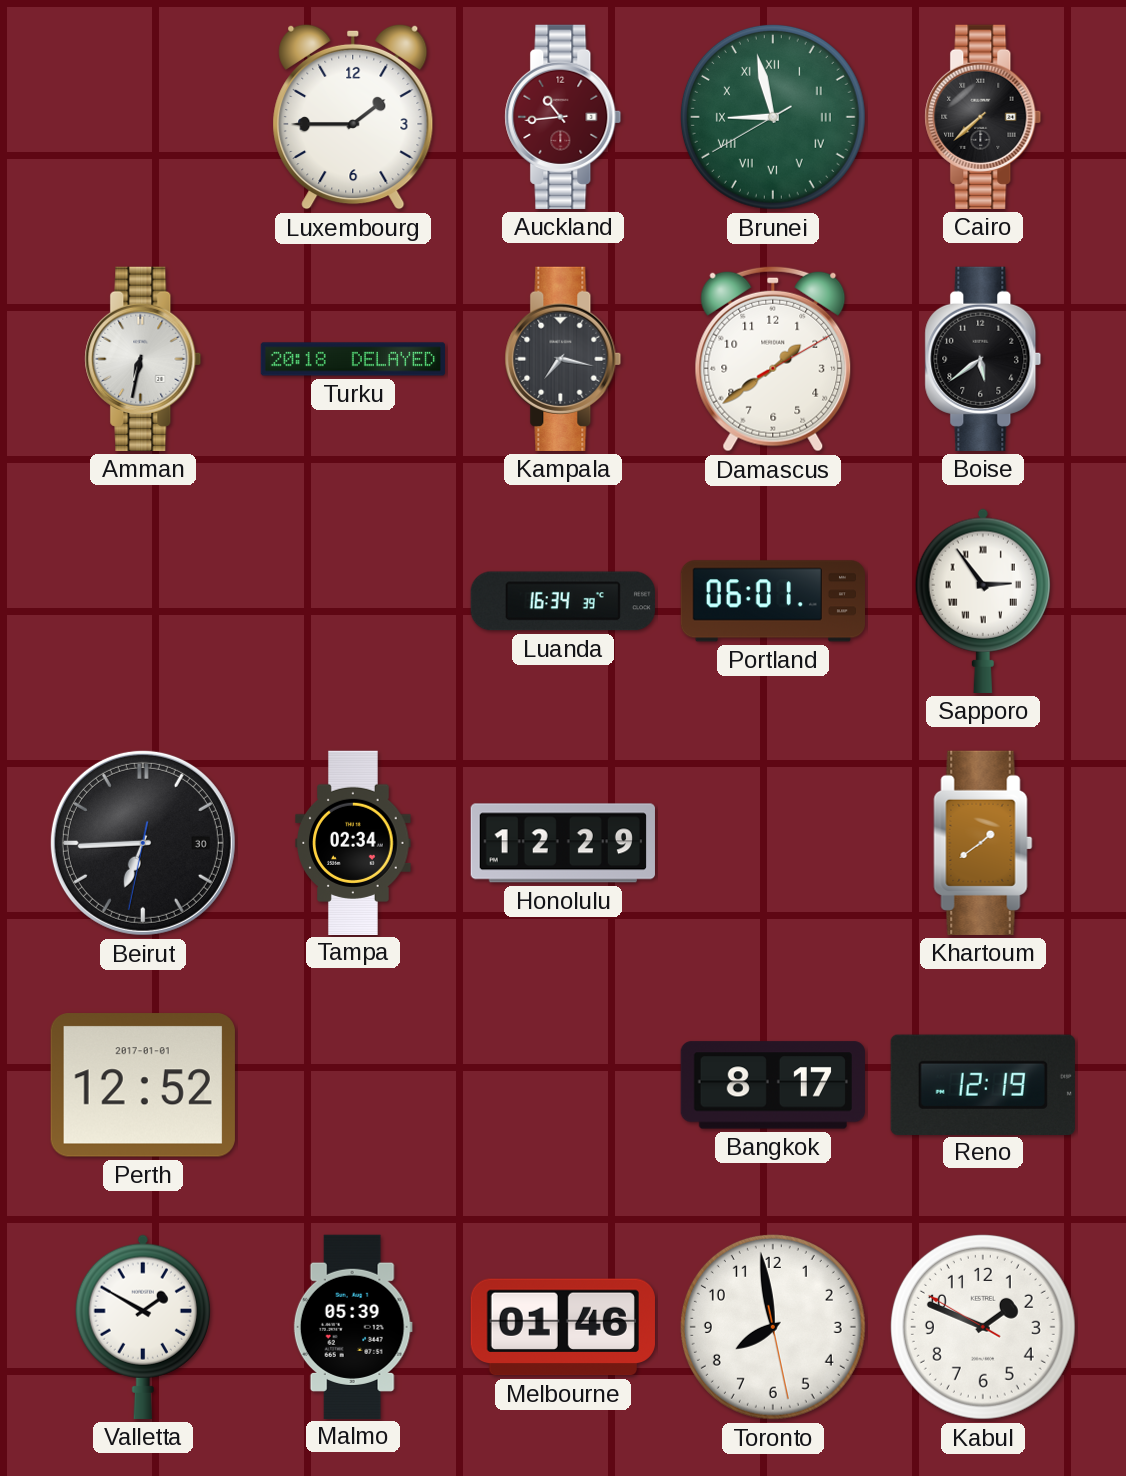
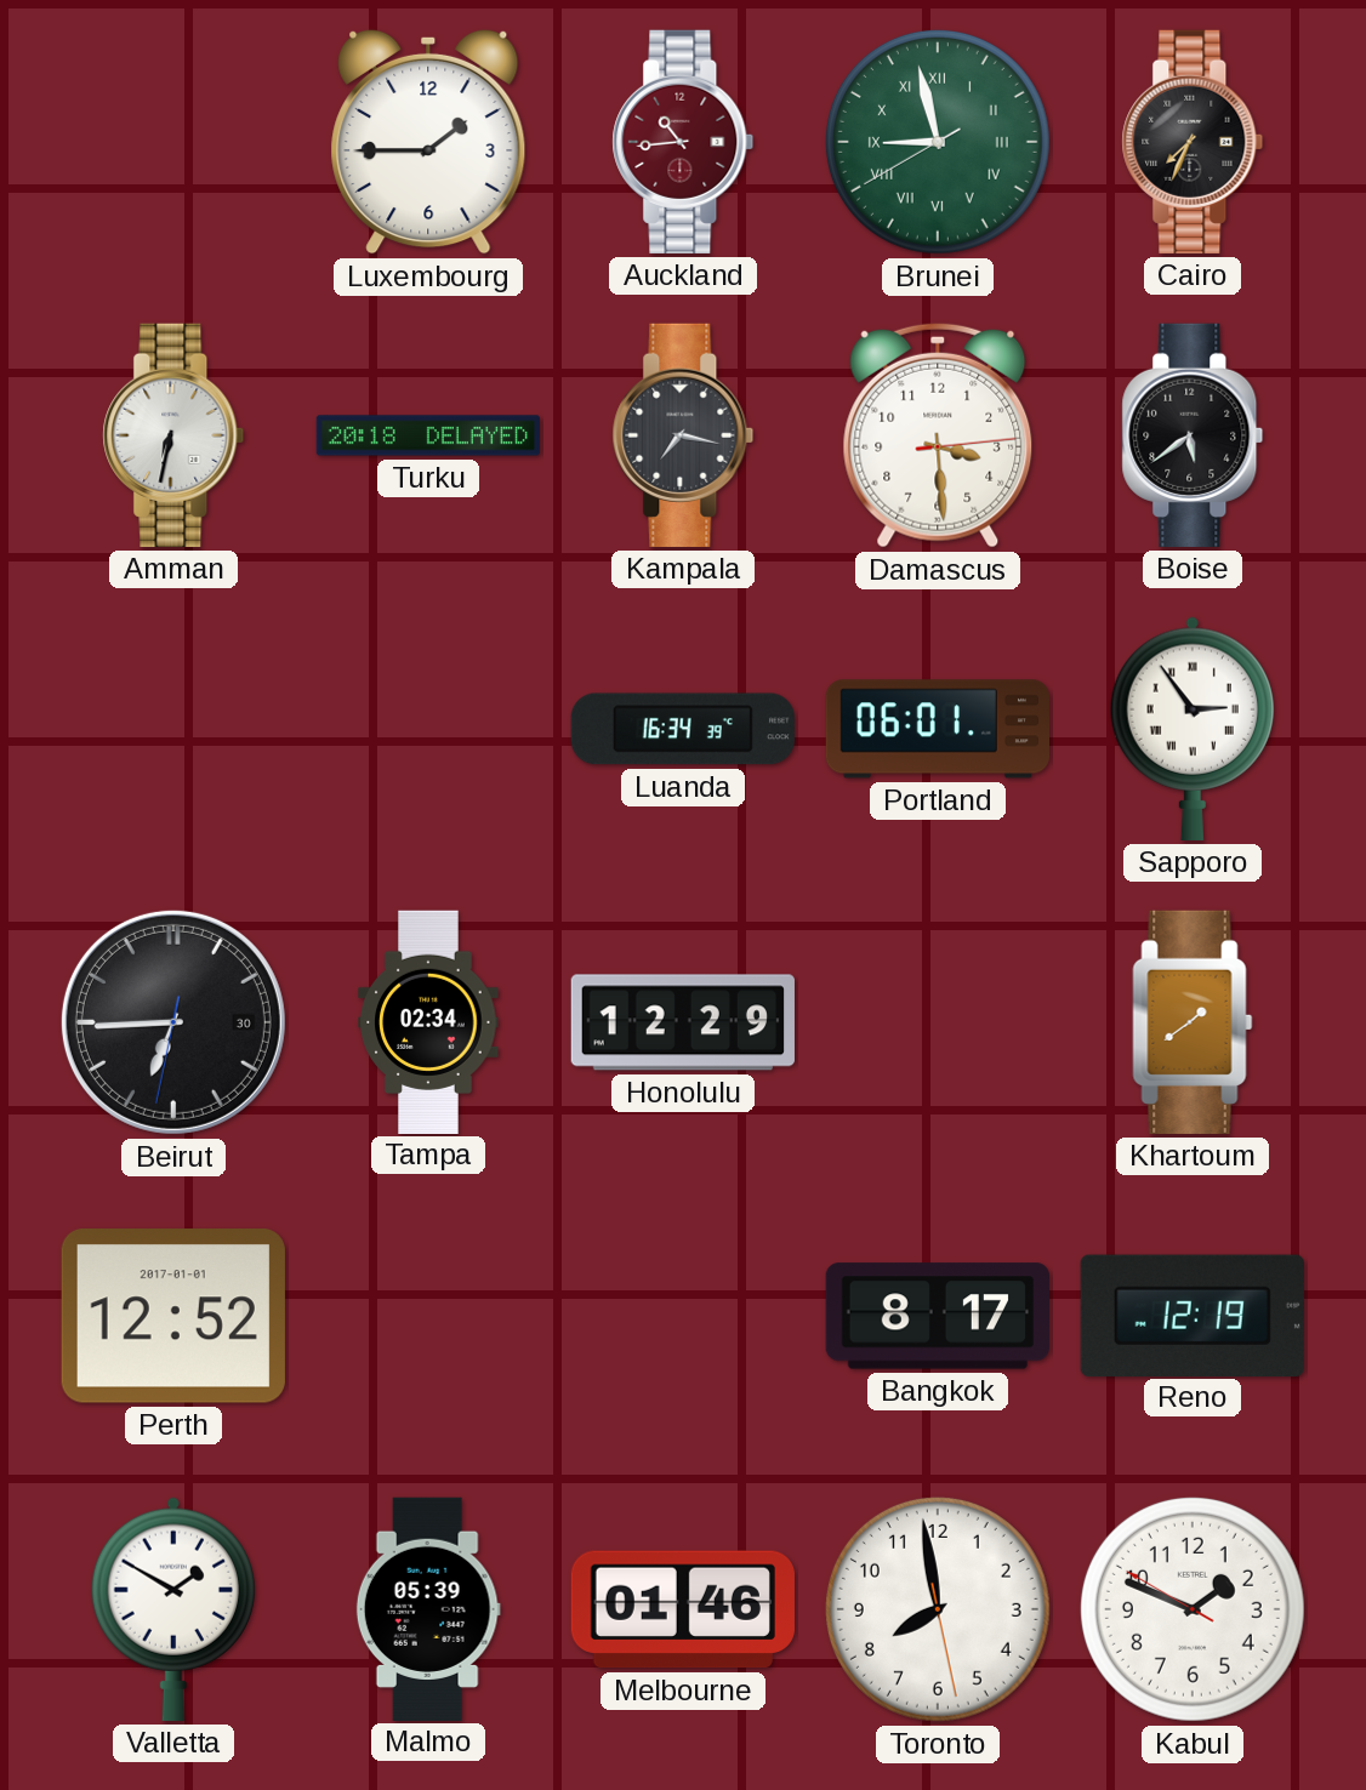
Cairo: 7:38 -> 7:34
Damascus: 1:39 -> 3:29
